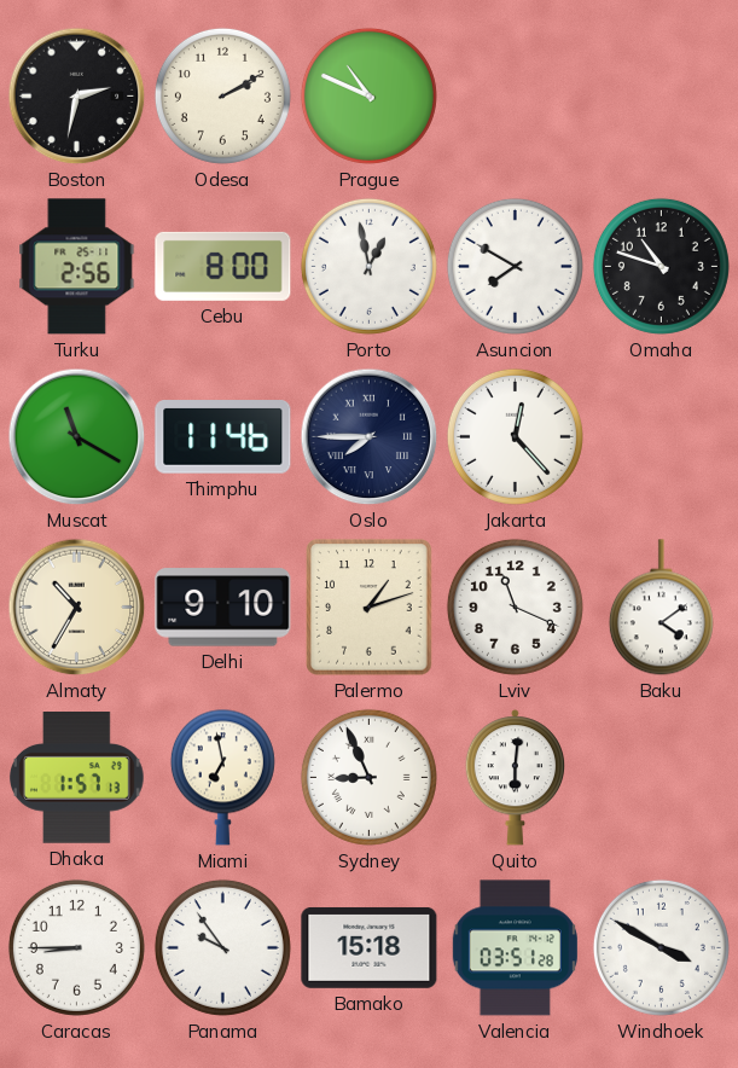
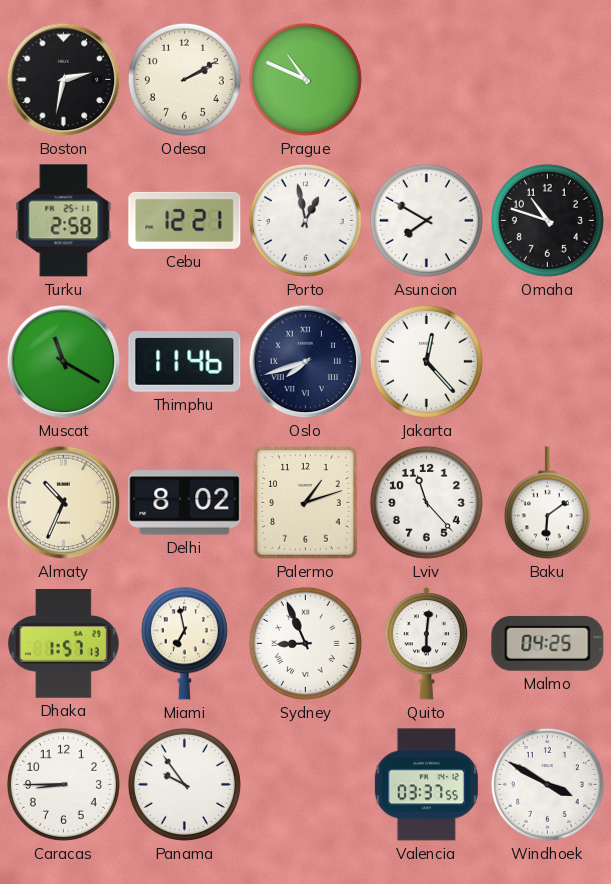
Turku: 2:56 -> 2:58
Cebu: 8:00 -> 12:21
Oslo: 7:45 -> 7:42
Almaty: 10:35 -> 10:34
Delhi: 9:10 -> 8:02
Lviv: 11:19 -> 11:23
Baku: 4:09 -> 6:09
Malmo: none -> 04:25
Bamako: 15:18 -> none
Valencia: 03:51 -> 03:37
